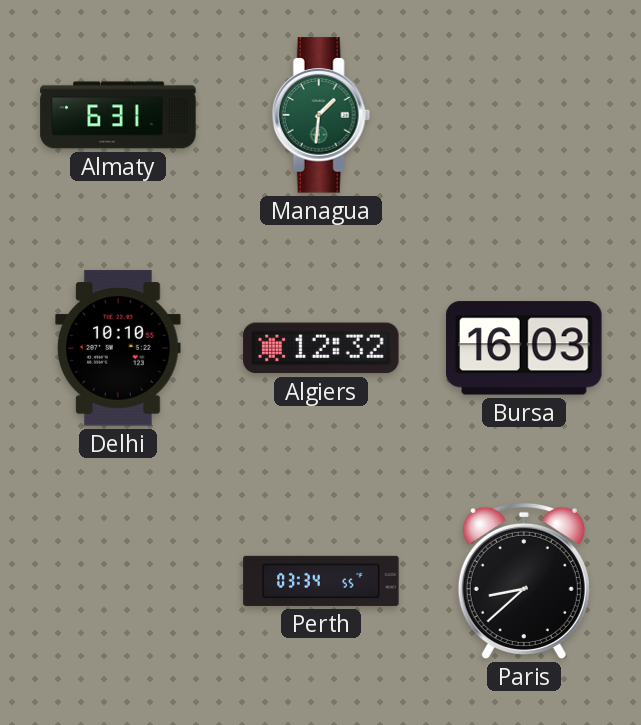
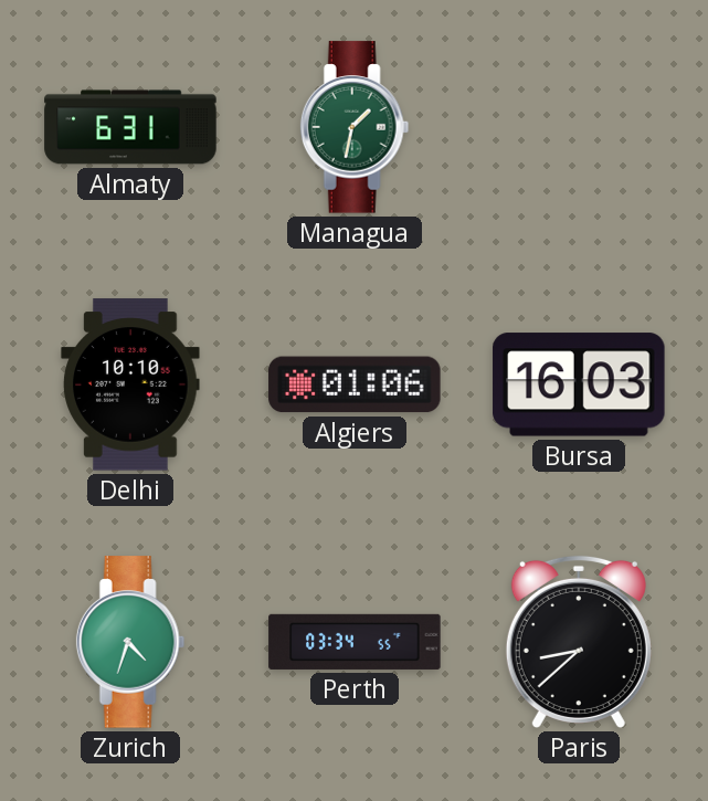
Managua: 1:31 -> 1:32
Algiers: 12:32 -> 01:06
Zurich: none -> 4:33
